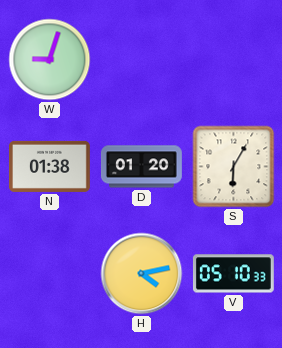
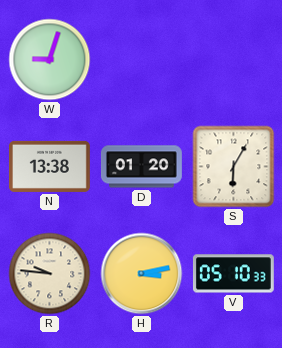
N: 01:38 -> 13:38
R: none -> 9:46
H: 4:13 -> 3:13
